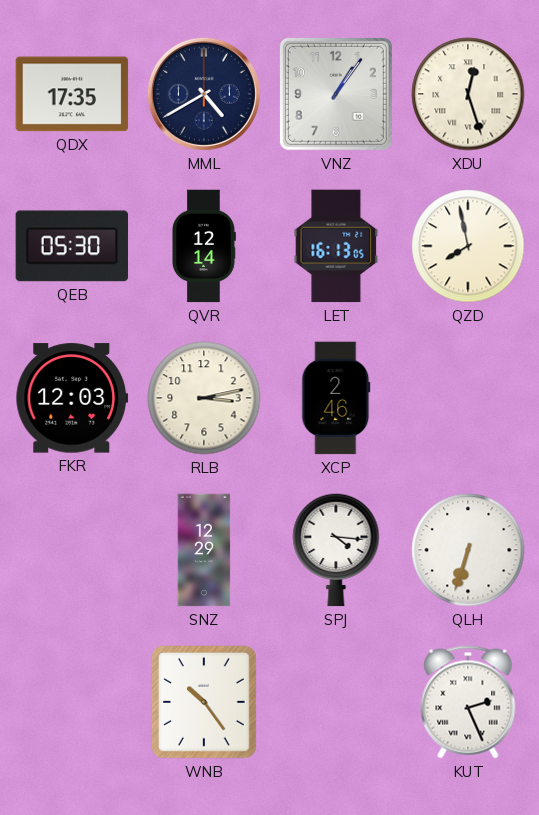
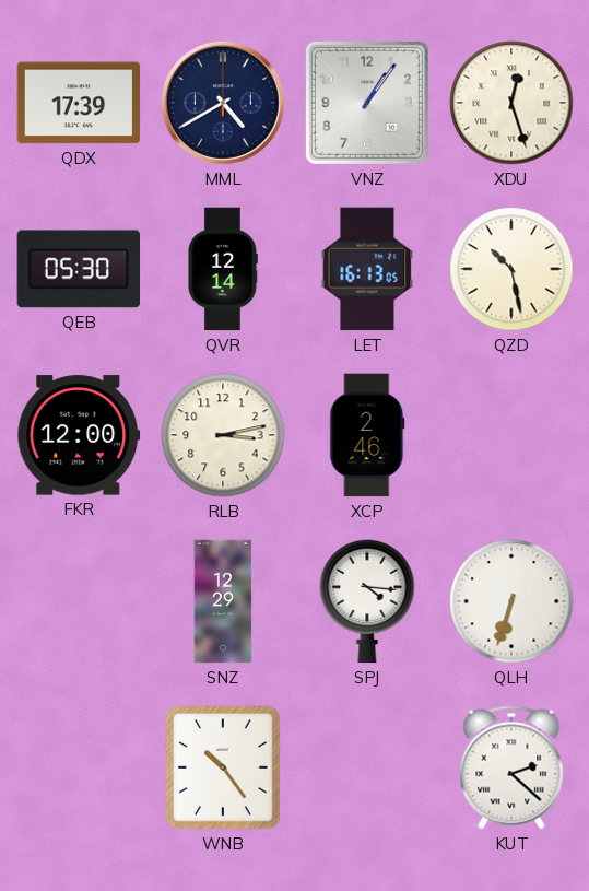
QDX: 17:35 -> 17:39
QZD: 7:58 -> 10:28
FKR: 12:03 -> 12:00
KUT: 2:26 -> 2:22
